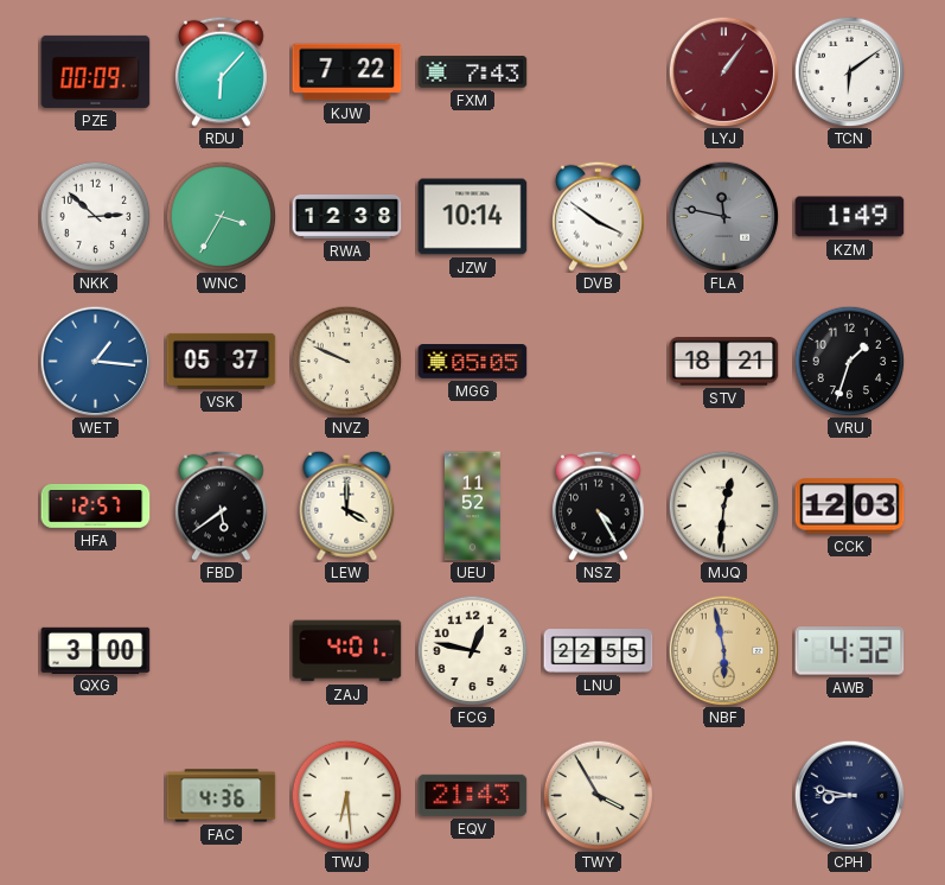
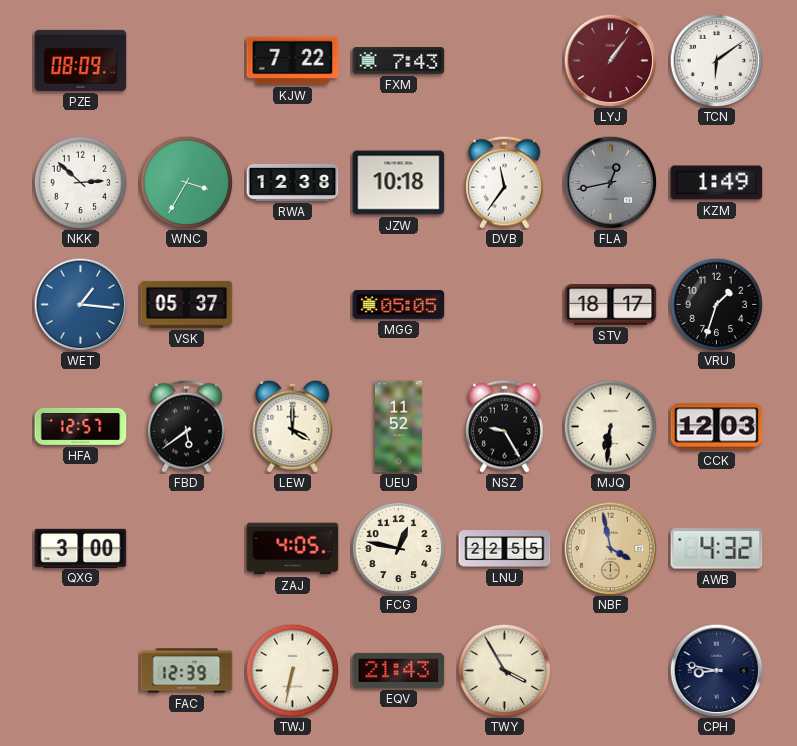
PZE: 00:09 -> 08:09
RDU: 6:07 -> none
JZW: 10:14 -> 10:18
DVB: 3:51 -> 11:36
FLA: 11:47 -> 12:43
NVZ: 9:49 -> none
STV: 18:21 -> 18:17
NSZ: 4:25 -> 9:25
MJQ: 12:31 -> 6:31
ZAJ: 4:01 -> 4:05
NBF: 5:58 -> 3:58
FAC: 4:36 -> 12:39
TWJ: 6:29 -> 6:32
